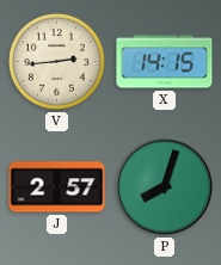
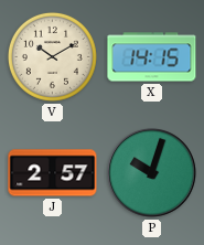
V: 2:44 -> 10:10
P: 8:03 -> 10:03
